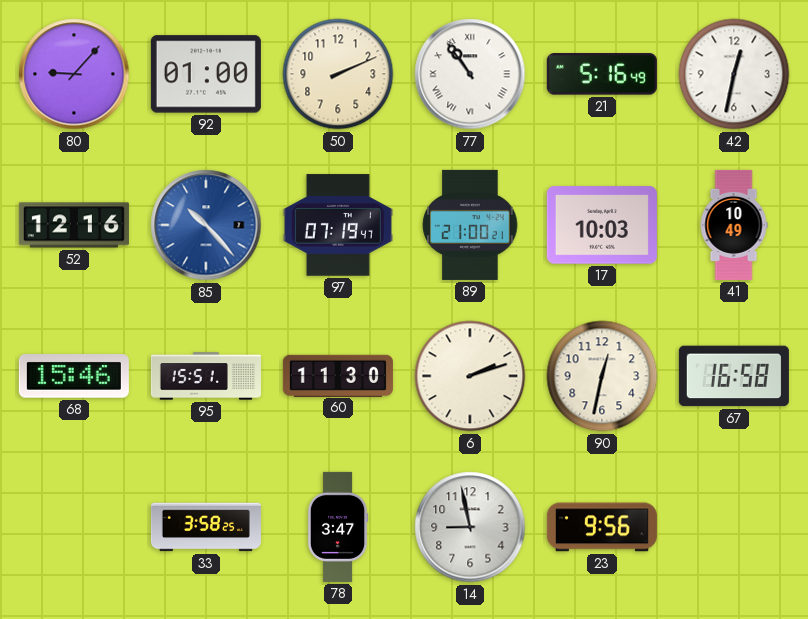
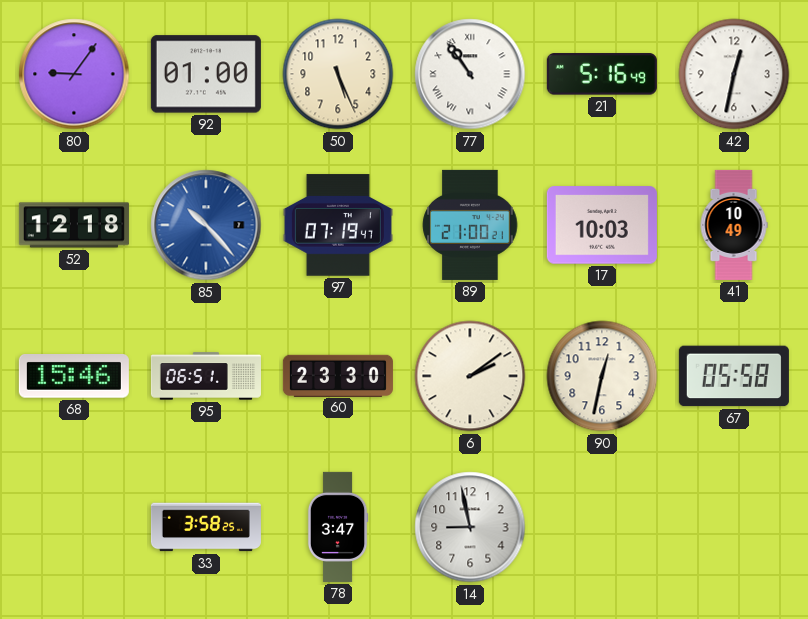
80: 9:07 -> 9:06
50: 2:11 -> 5:26
52: 12:16 -> 12:18
95: 15:51 -> 06:51
60: 11:30 -> 23:30
6: 2:12 -> 2:09
67: 16:58 -> 05:58
23: 9:56 -> none
